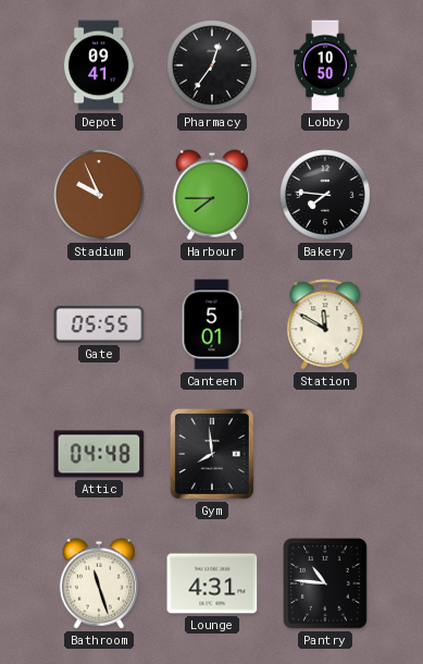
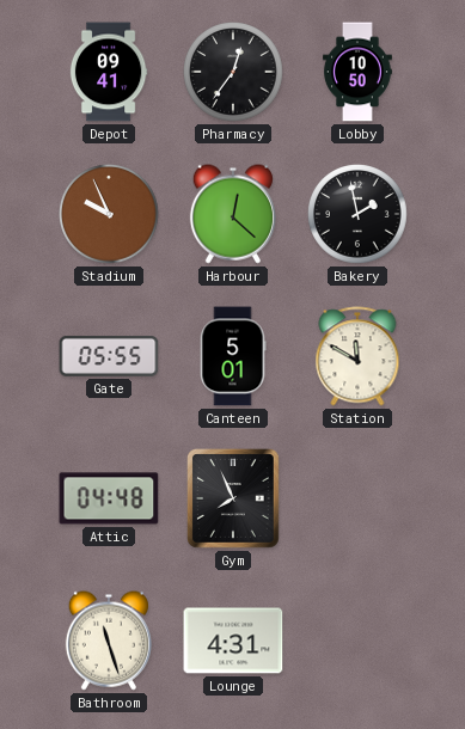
Harbour: 7:45 -> 12:22
Bakery: 7:46 -> 1:58
Gym: 7:59 -> 7:56
Pantry: 10:46 -> none
